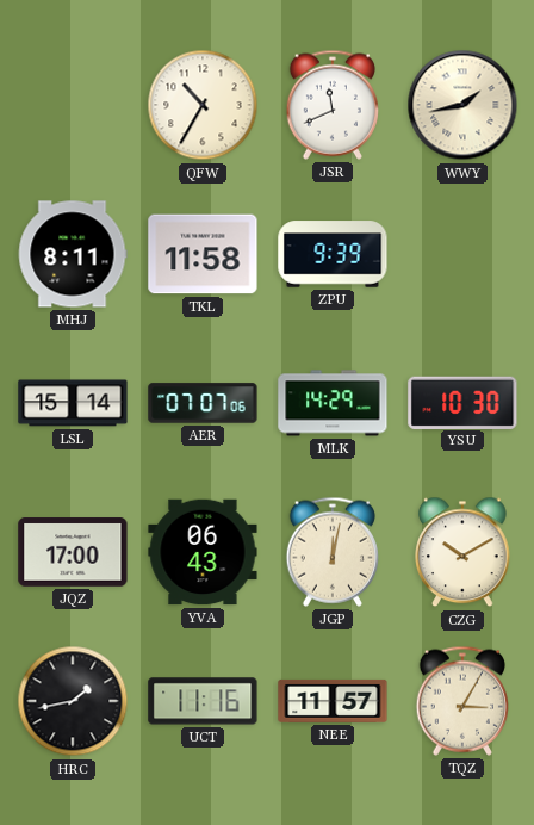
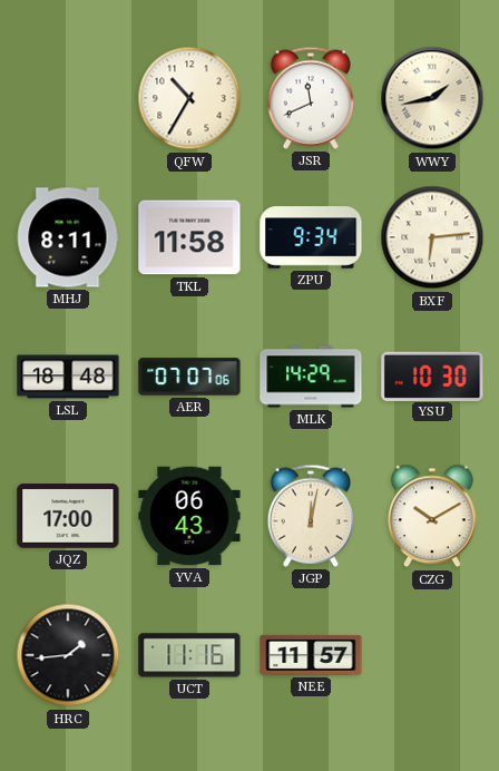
ZPU: 9:39 -> 9:34
BXF: none -> 6:14
LSL: 15:14 -> 18:48
HRC: 1:43 -> 1:44
TQZ: 3:05 -> none
